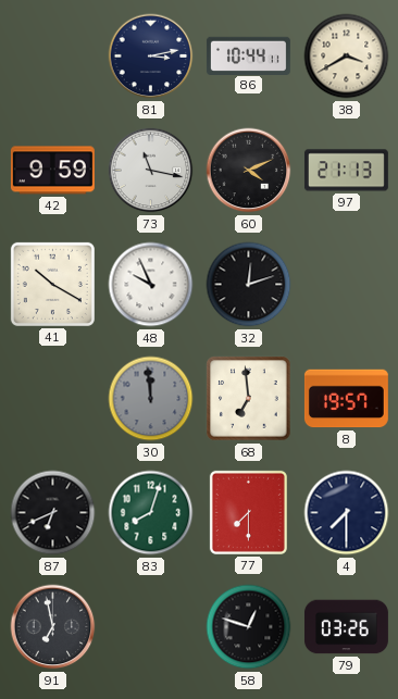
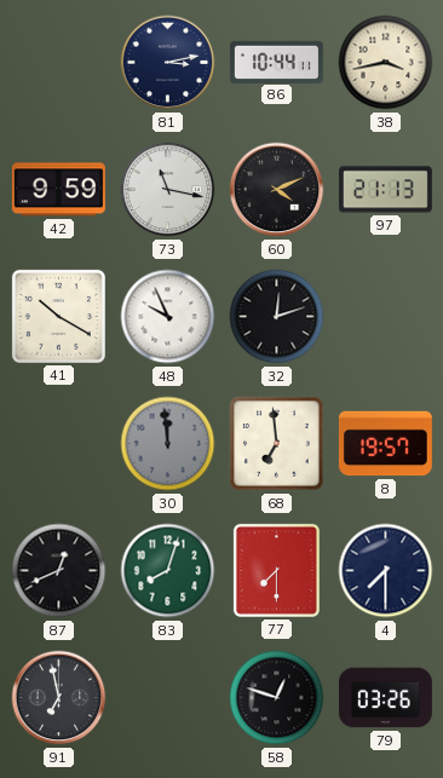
38: 3:40 -> 3:43
87: 6:41 -> 12:41
